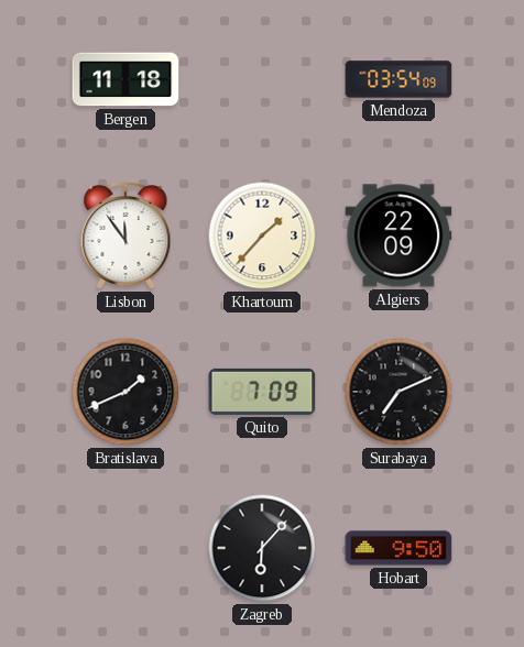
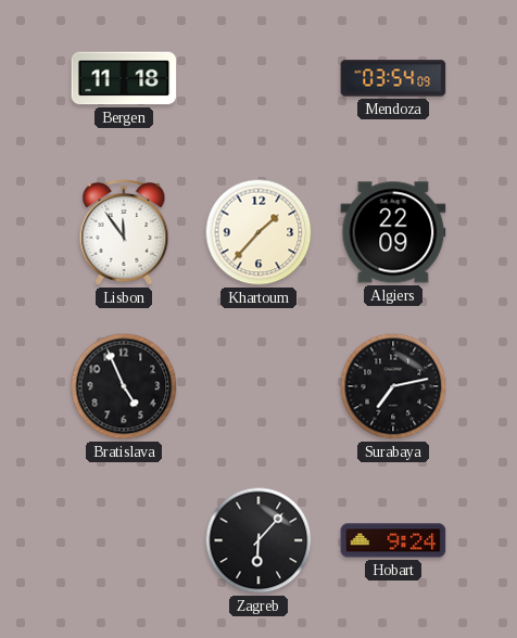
Bratislava: 1:41 -> 4:56
Quito: 7:09 -> none
Surabaya: 7:11 -> 7:13
Hobart: 9:50 -> 9:24
